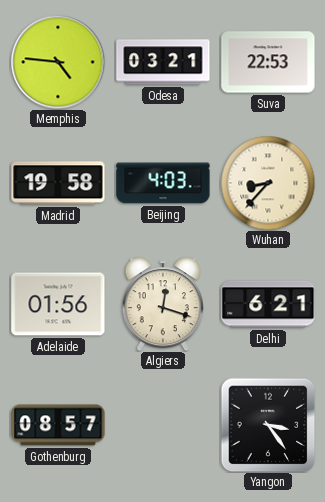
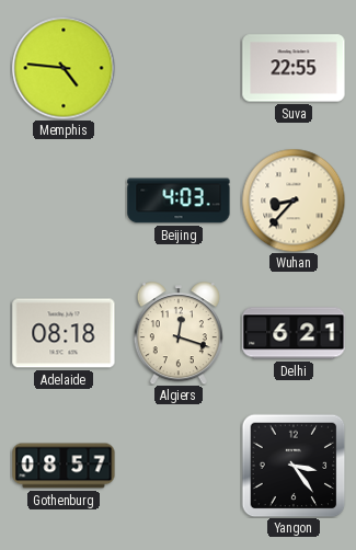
Odesa: 03:21 -> none
Suva: 22:53 -> 22:55
Madrid: 19:58 -> none
Adelaide: 01:56 -> 08:18
